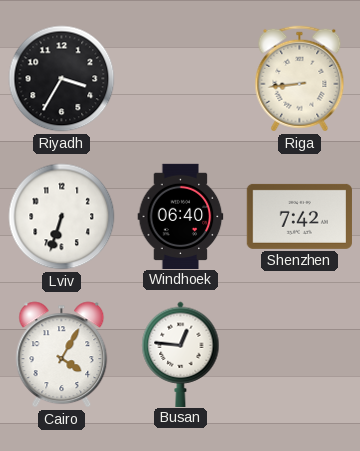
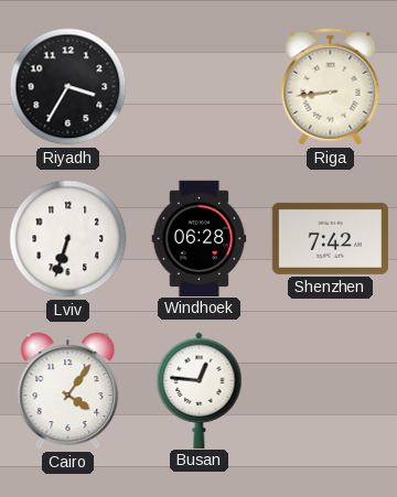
Windhoek: 06:40 -> 06:28
Cairo: 4:05 -> 4:06
